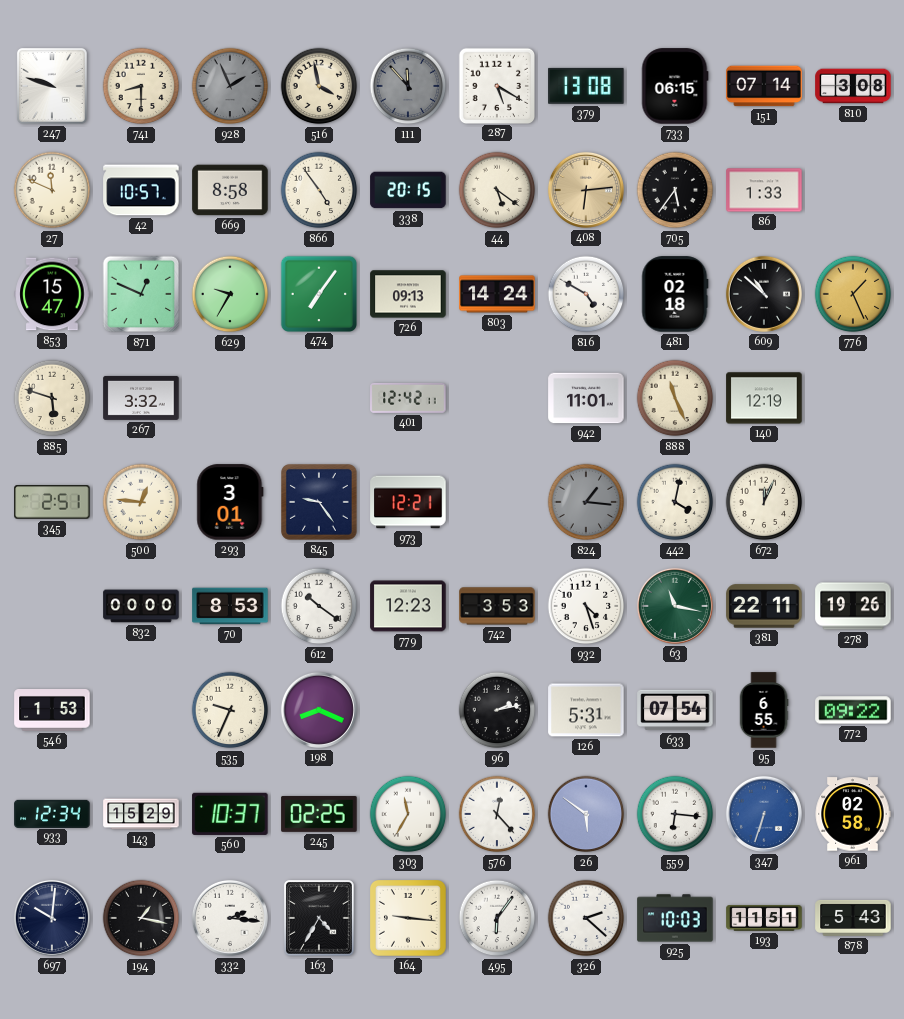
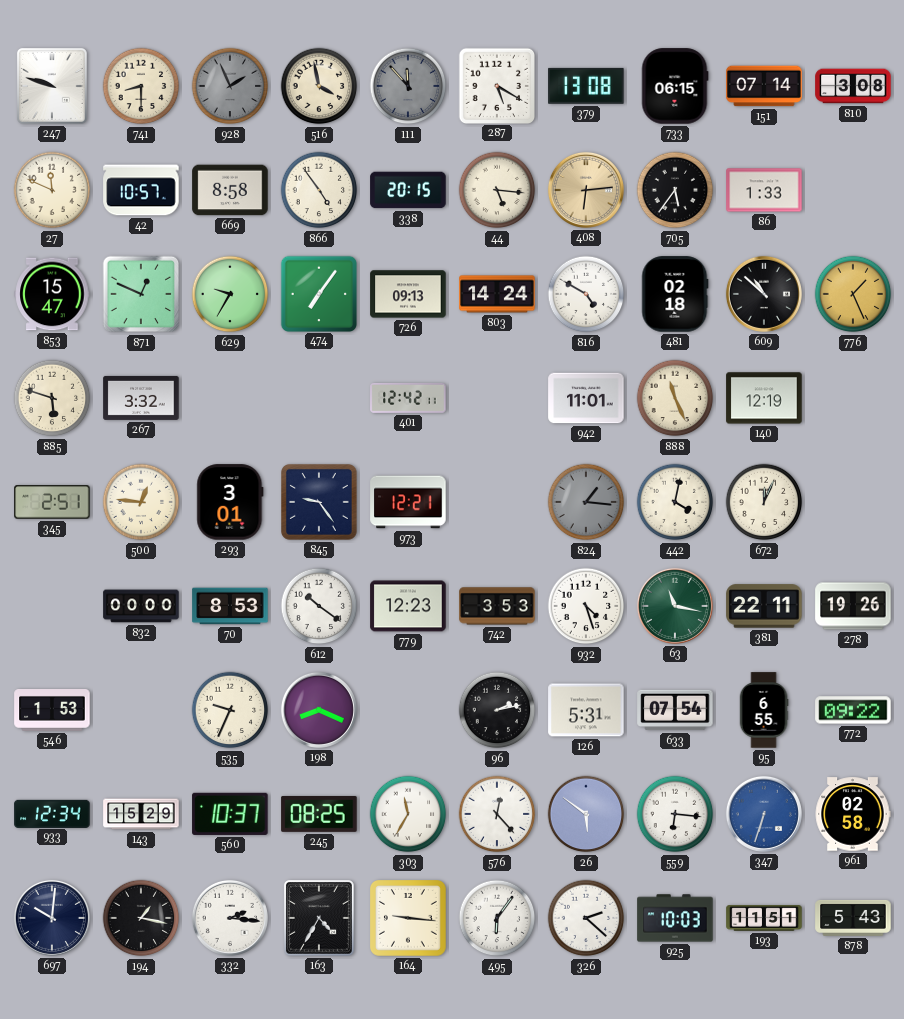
44: 5:21 -> 5:16
245: 02:25 -> 08:25
